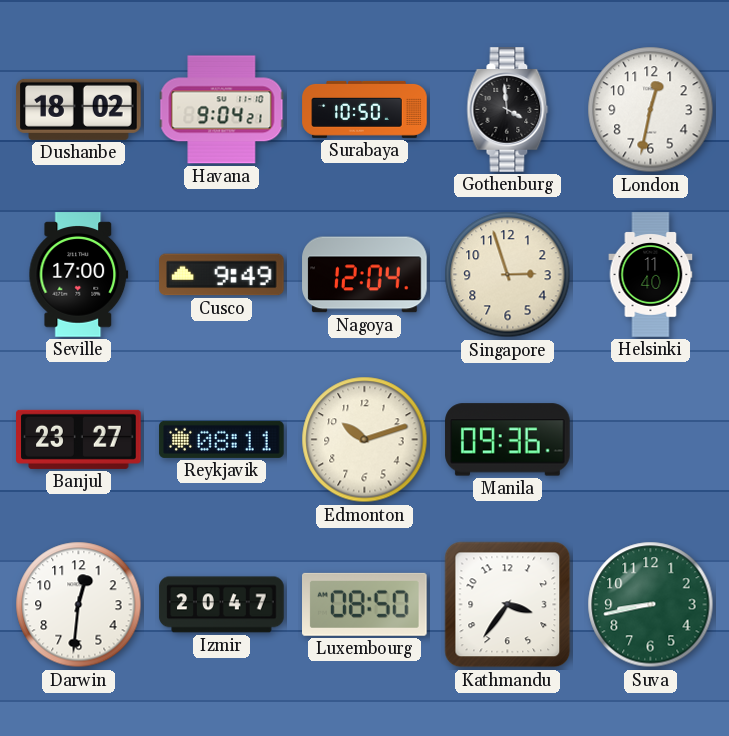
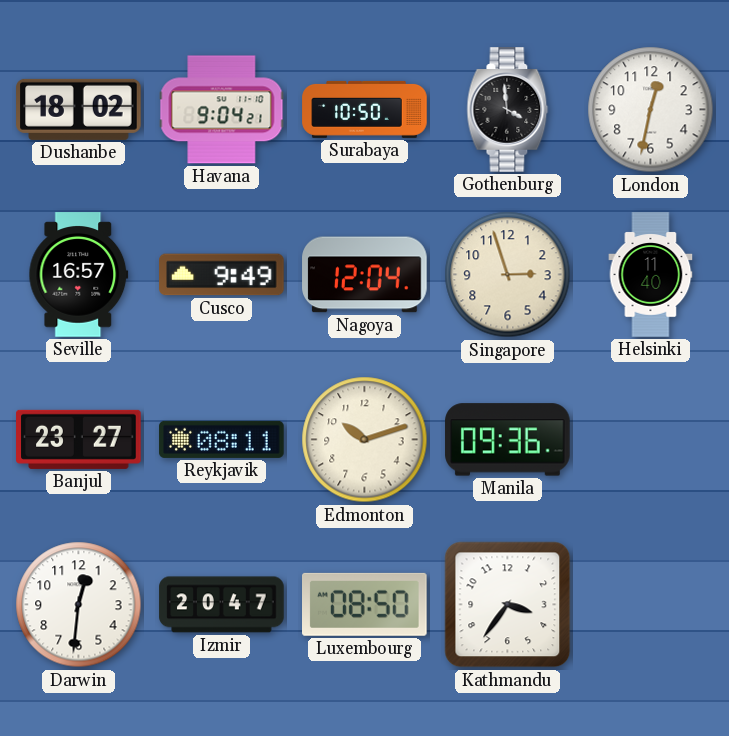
Seville: 17:00 -> 16:57
Suva: 8:43 -> none
